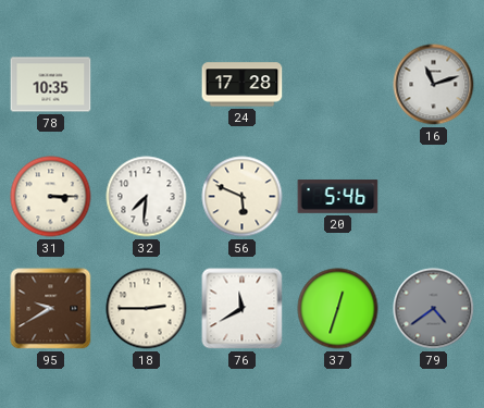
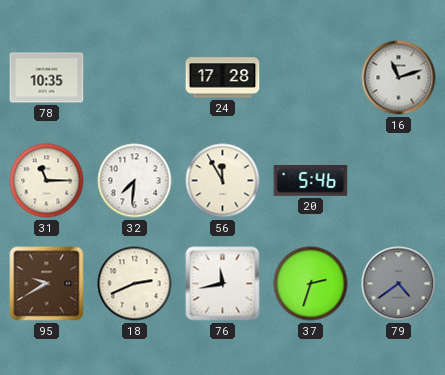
31: 3:15 -> 11:15
56: 5:49 -> 11:55
18: 2:45 -> 2:41
76: 11:40 -> 11:43
37: 12:33 -> 2:33
